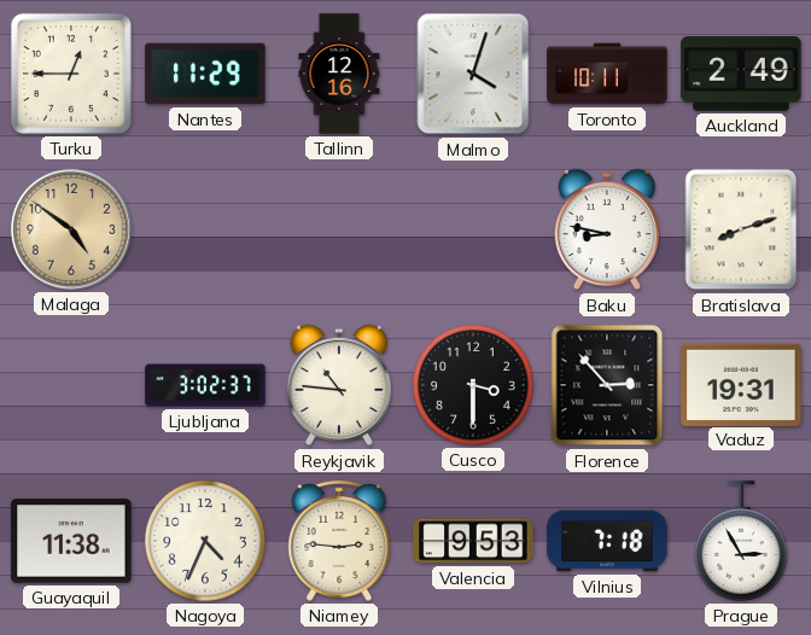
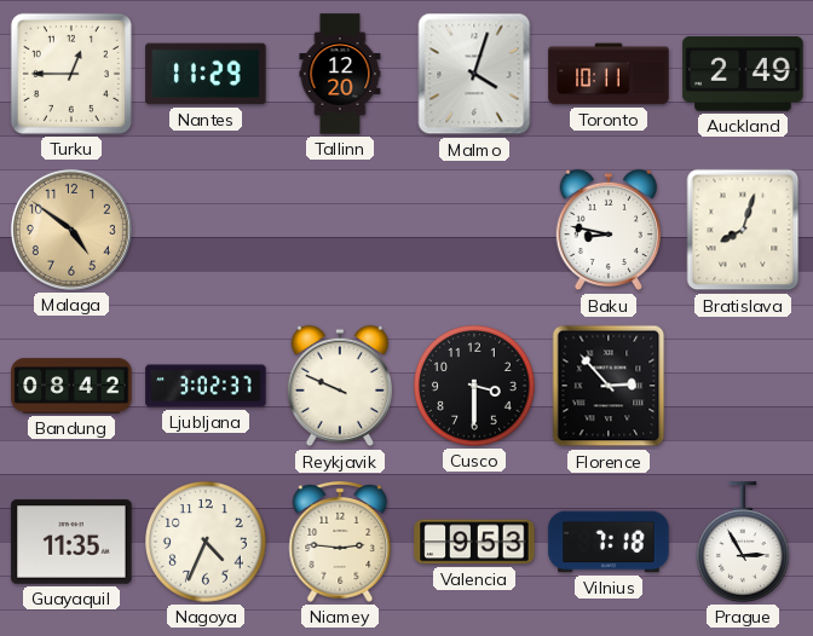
Tallinn: 12:16 -> 12:20
Bratislava: 8:12 -> 8:03
Bandung: none -> 08:42
Reykjavik: 10:46 -> 9:49
Vaduz: 19:31 -> none
Guayaquil: 11:38 -> 11:35
